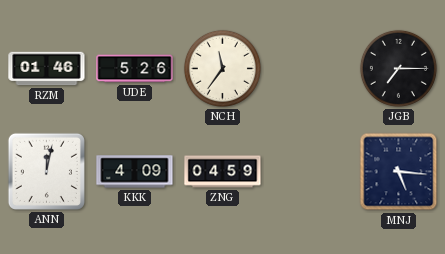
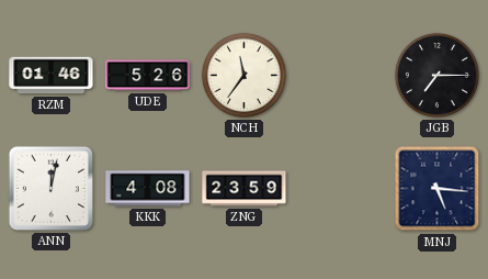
KKK: 4:09 -> 4:08
ZNG: 04:59 -> 23:59
